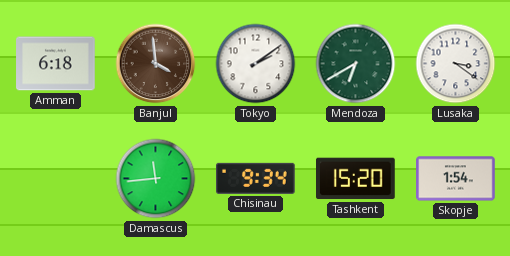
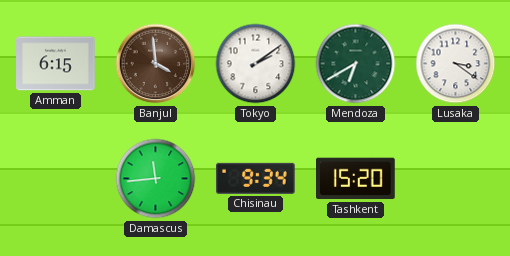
Amman: 6:18 -> 6:15
Skopje: 1:54 -> none
